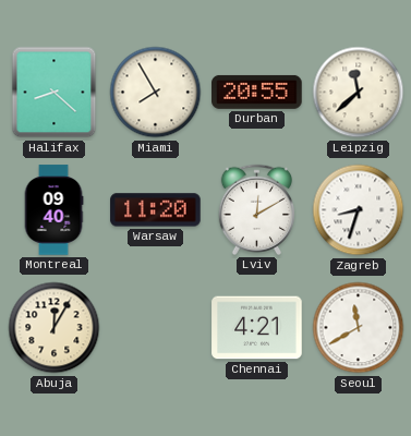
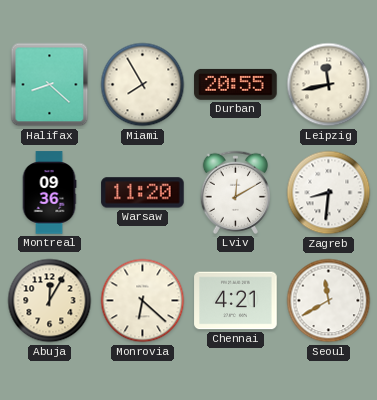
Leipzig: 11:38 -> 11:43
Montreal: 09:40 -> 09:36
Zagreb: 8:33 -> 8:31
Monrovia: none -> 6:22
